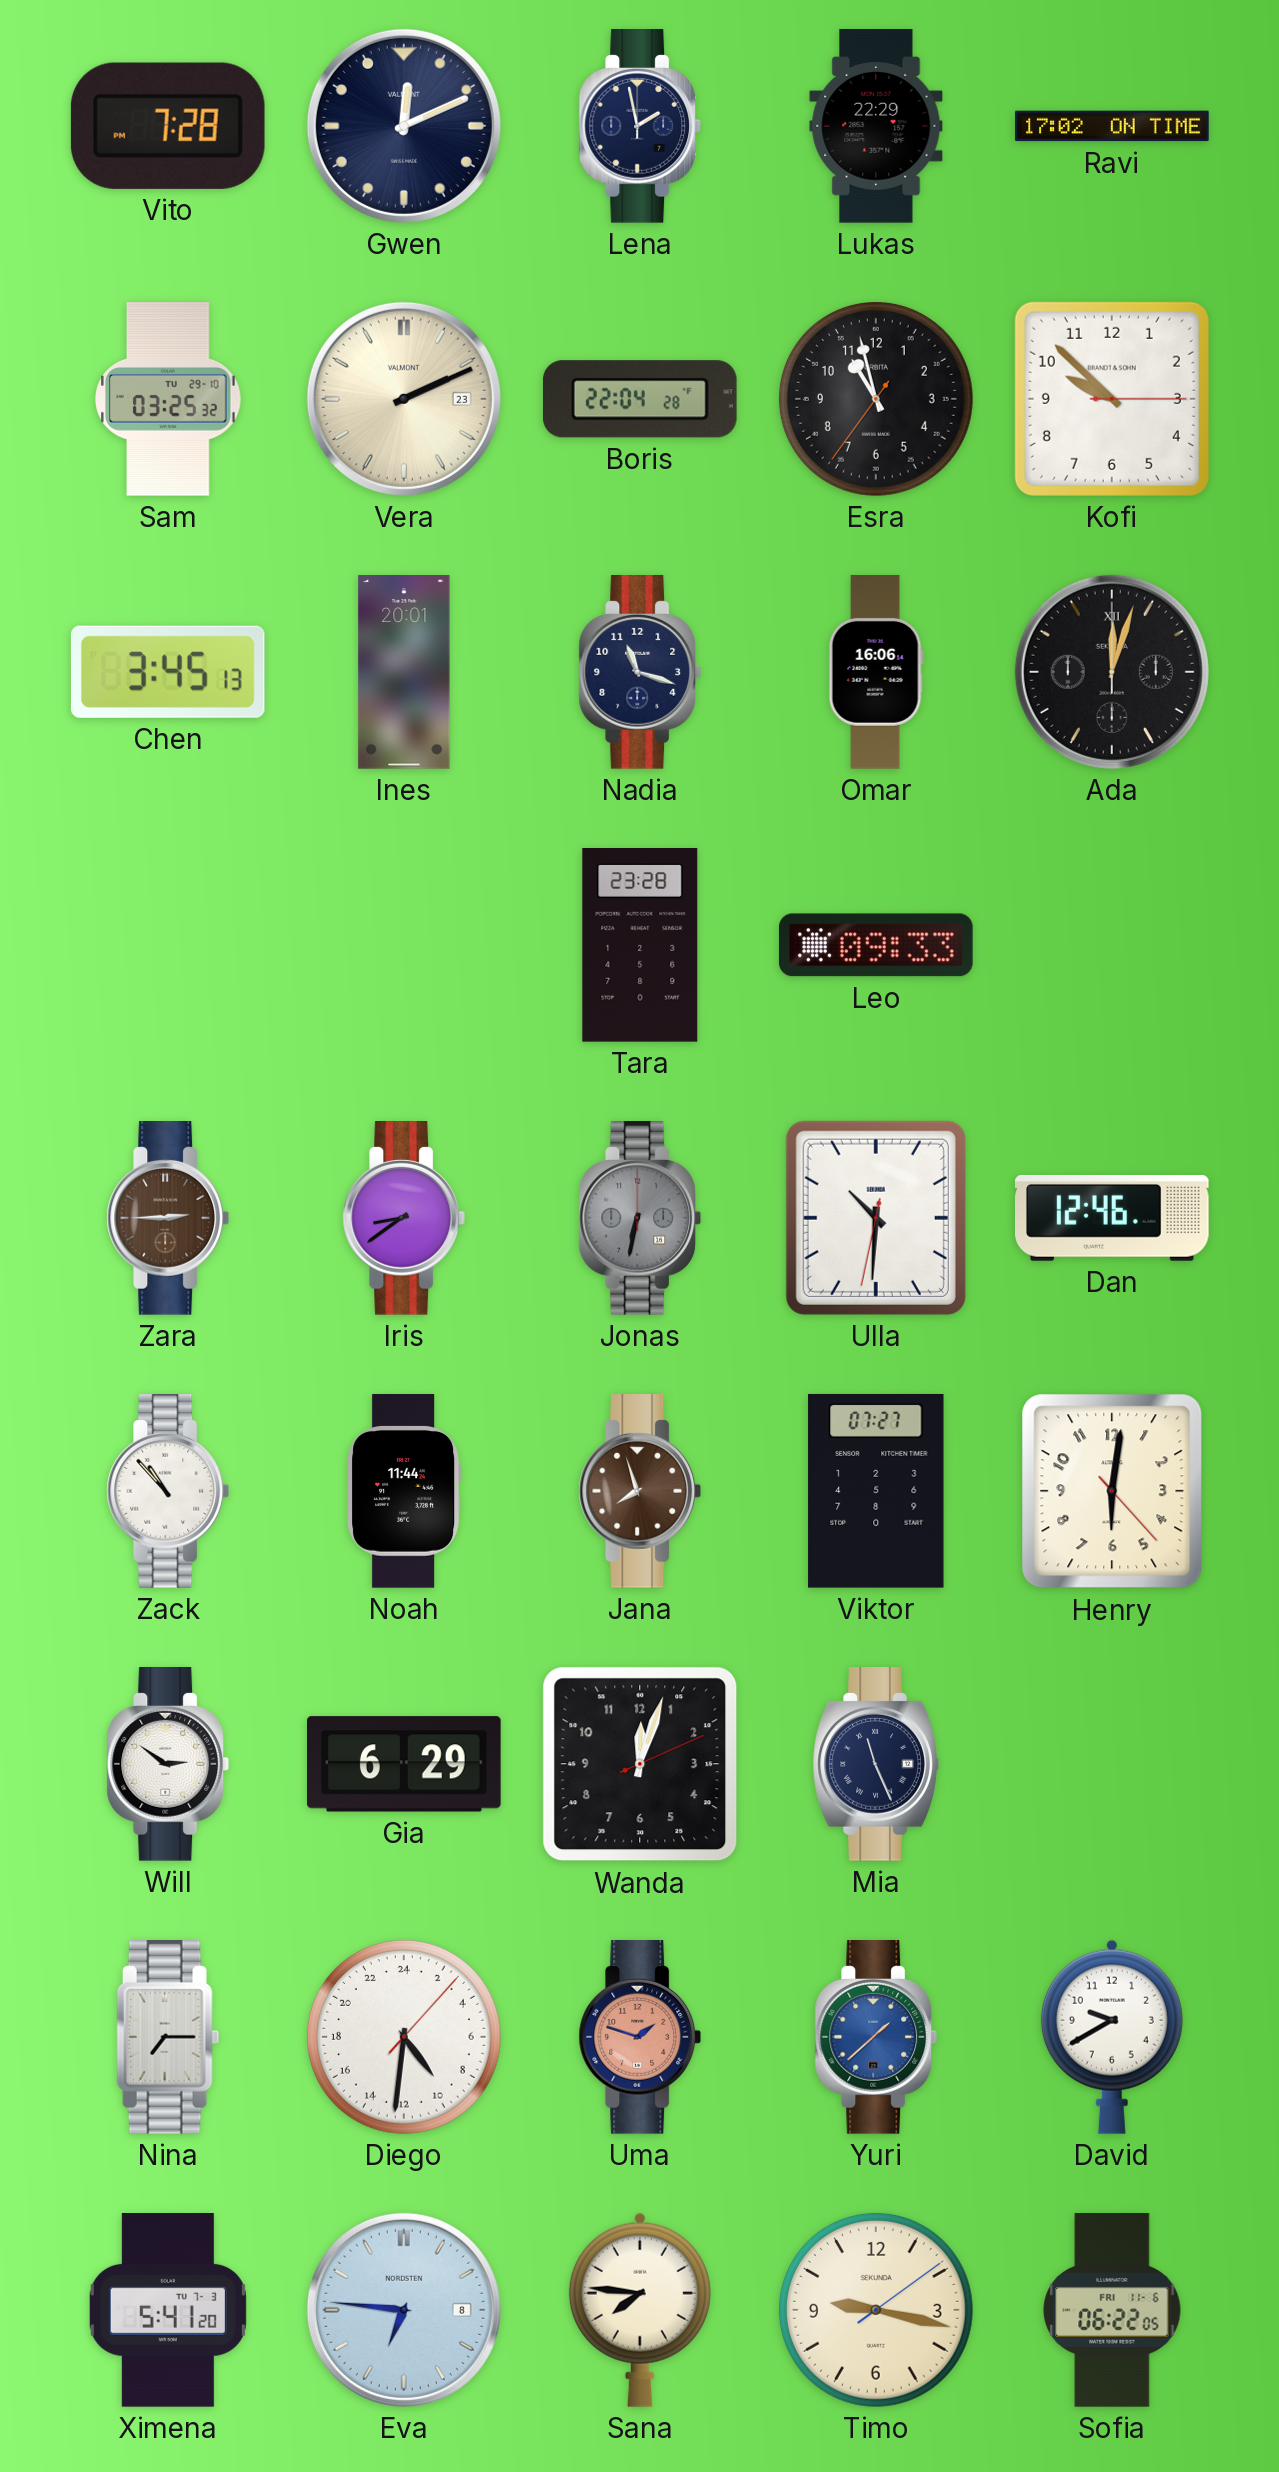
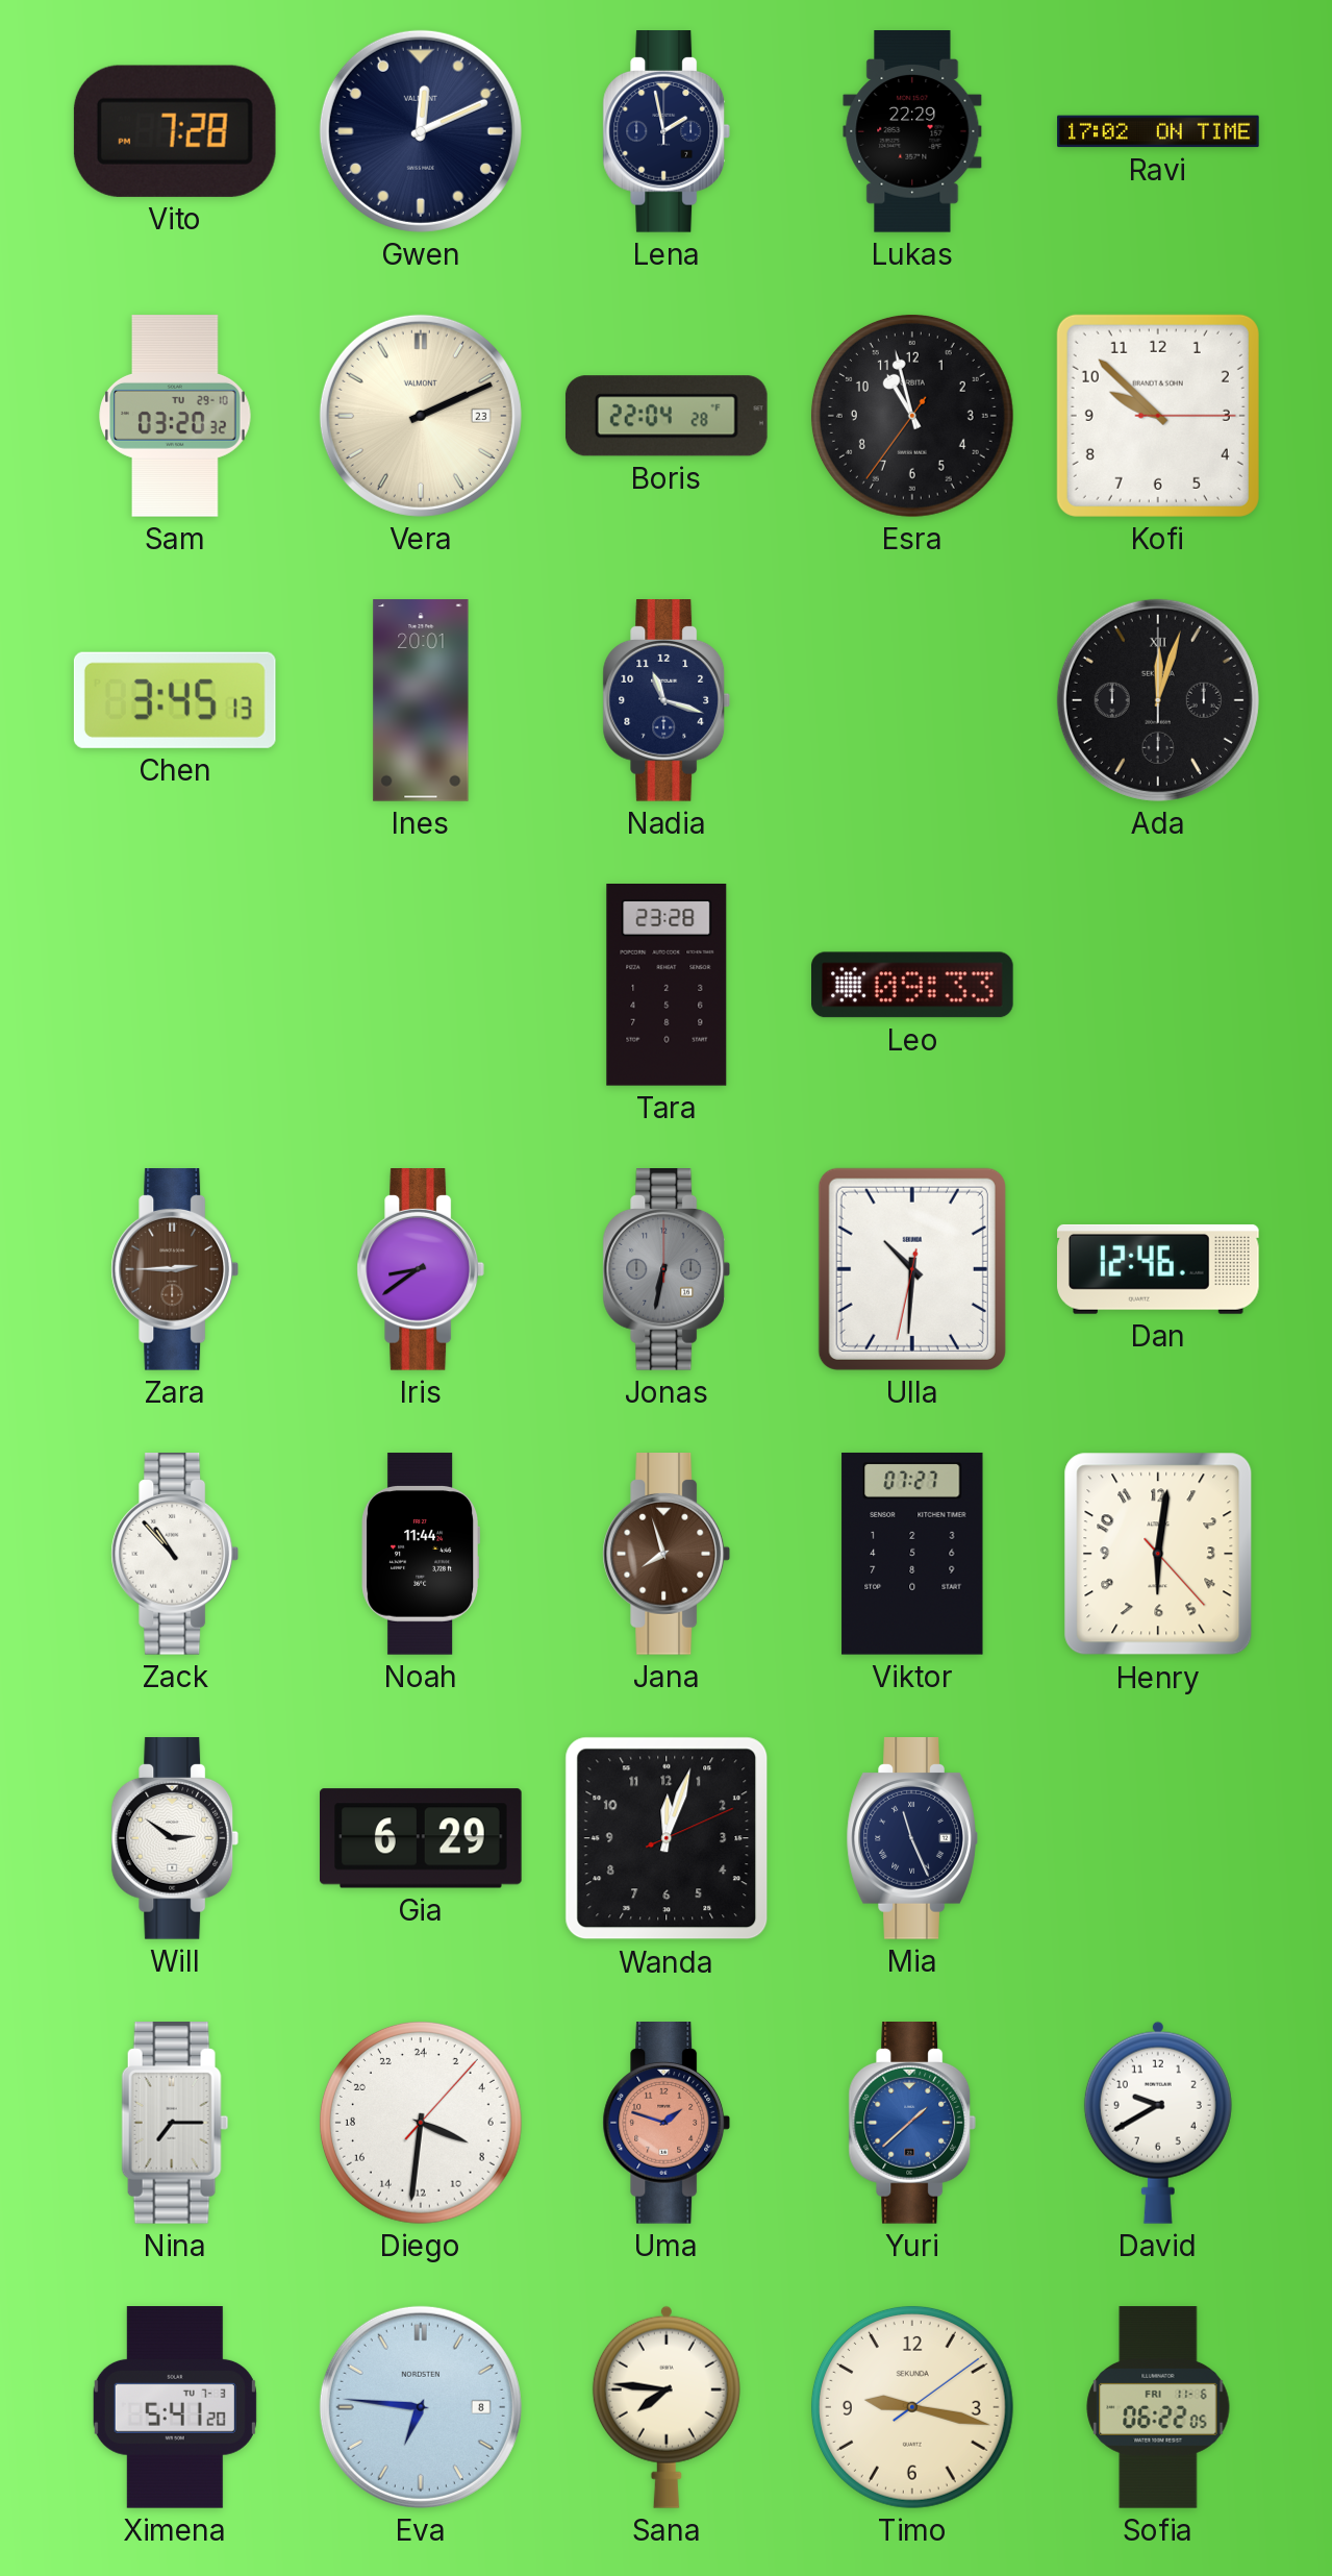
Sam: 03:25 -> 03:20
Omar: 16:06 -> none
Diego: 9:31 -> 7:31
